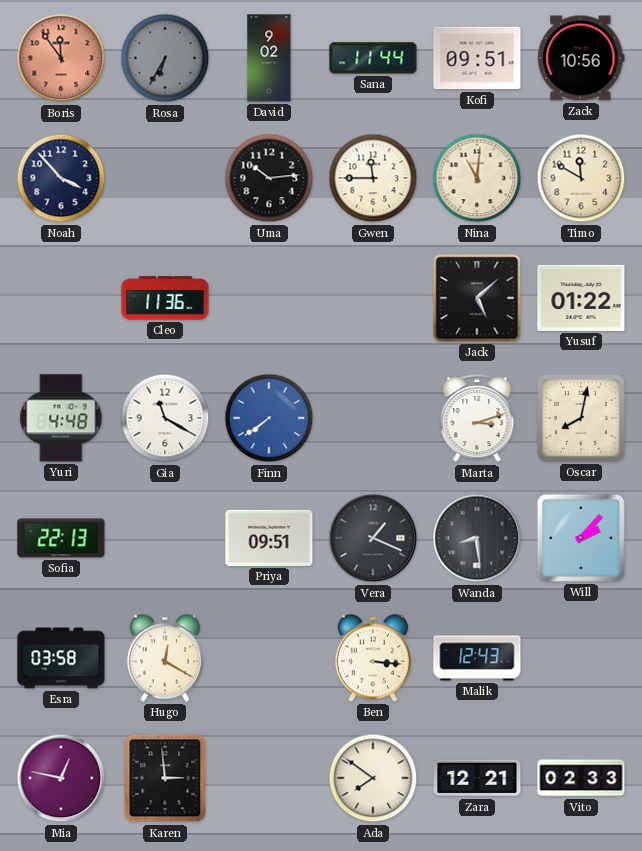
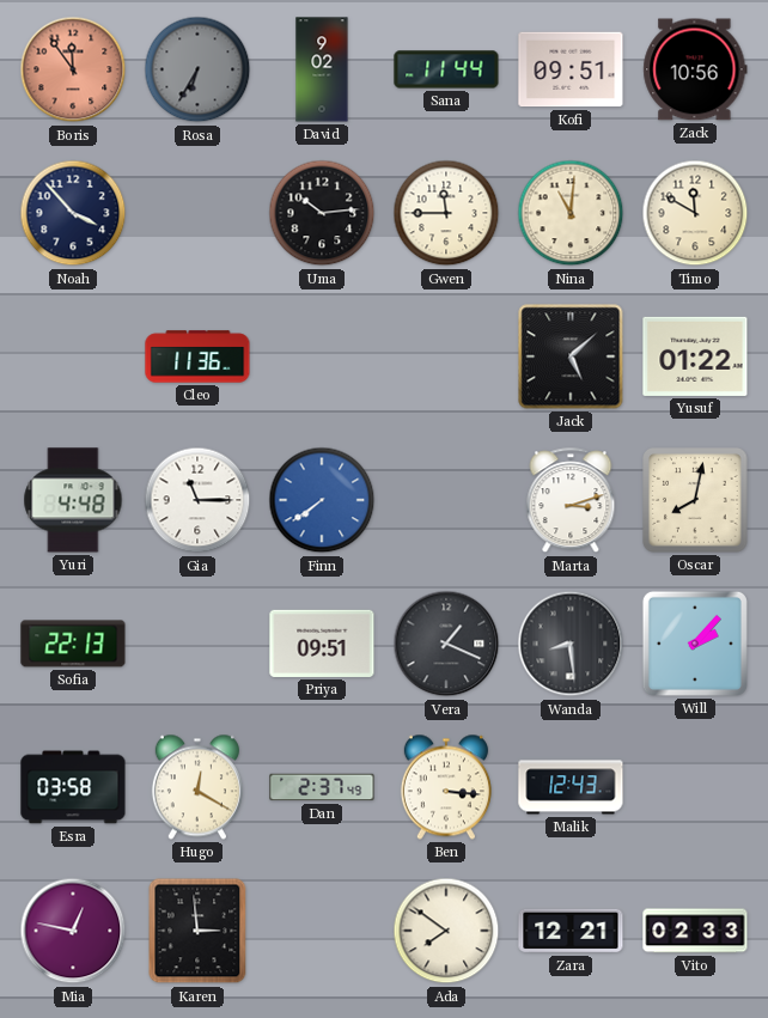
Gia: 11:20 -> 11:15
Dan: none -> 2:37
